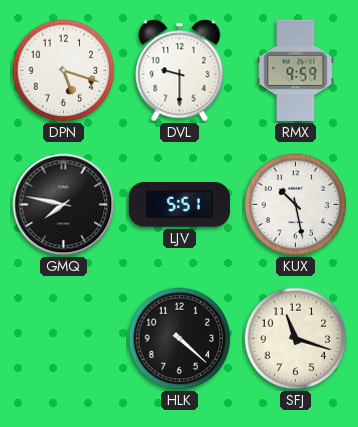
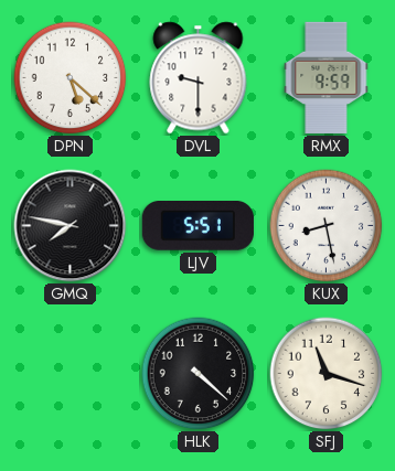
DPN: 5:18 -> 5:22
KUX: 10:28 -> 8:28
